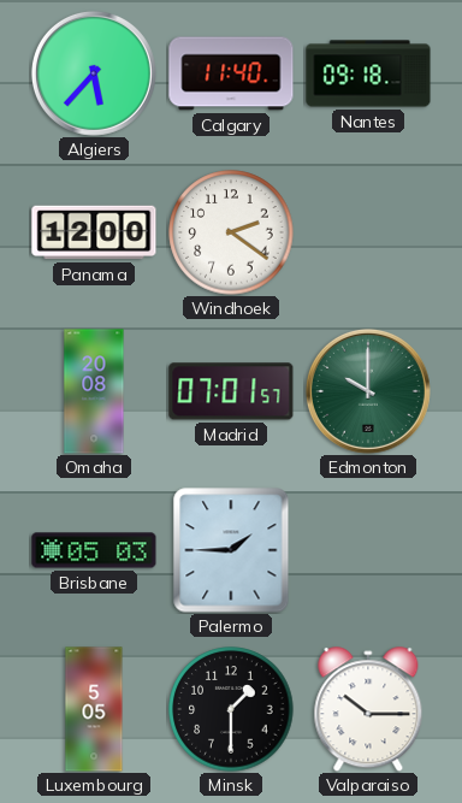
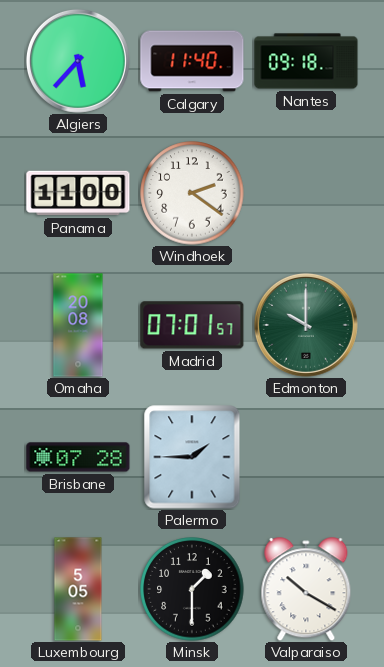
Panama: 12:00 -> 11:00
Brisbane: 05:03 -> 07:28
Valparaiso: 10:15 -> 10:20
